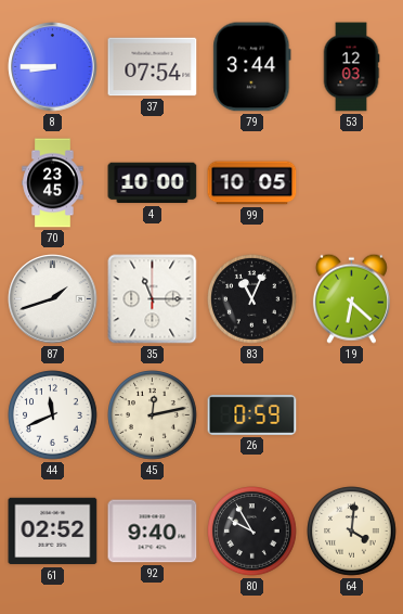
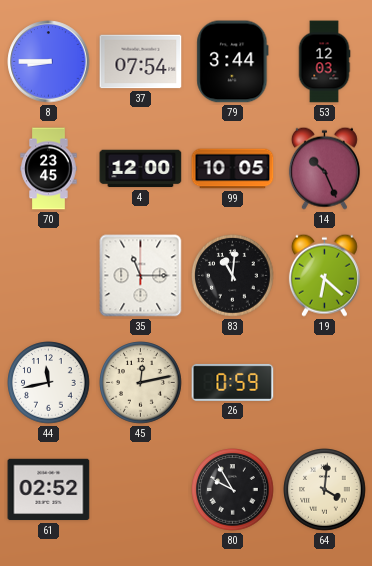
4: 10:00 -> 12:00
14: none -> 10:26
87: 1:42 -> none
83: 11:04 -> 11:01
44: 11:41 -> 11:43
92: 9:40 -> none
